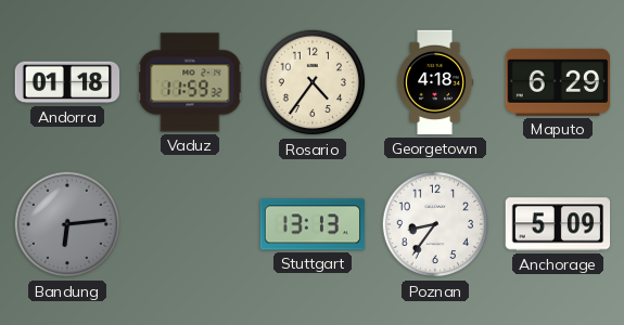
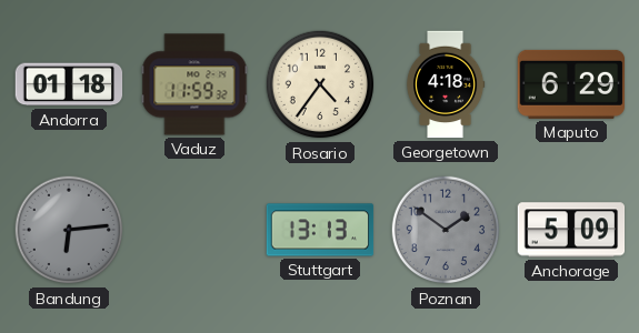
Poznan: 8:36 -> 1:51
Poznan dial: white -> grey
